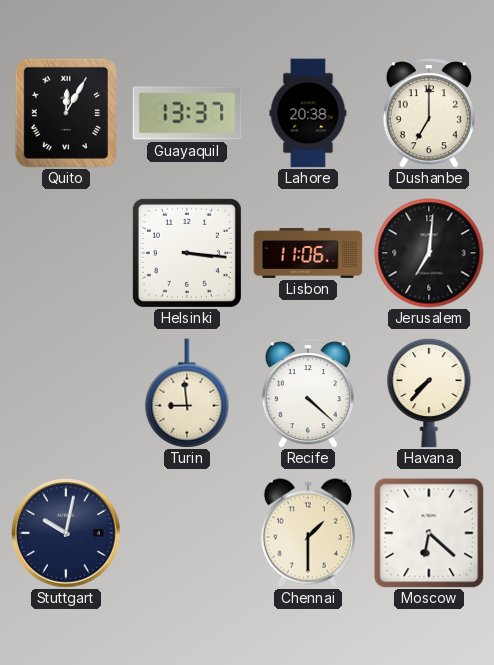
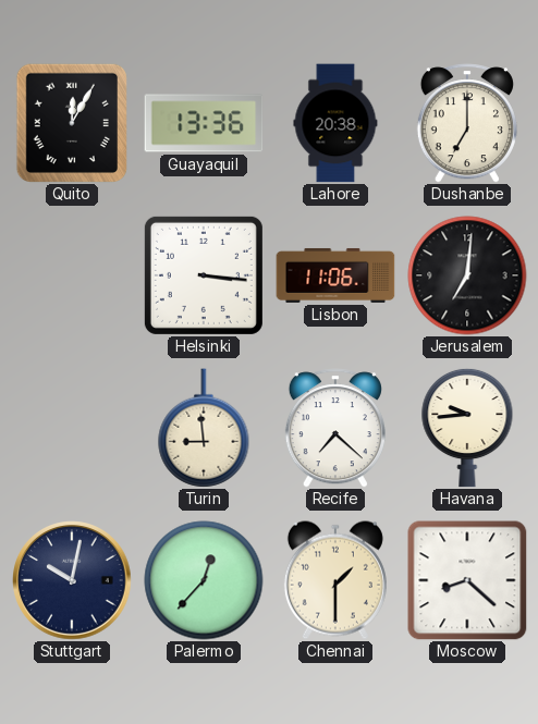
Guayaquil: 13:37 -> 13:36
Recife: 4:22 -> 7:22
Havana: 7:37 -> 9:44
Palermo: none -> 12:37
Moscow: 6:22 -> 8:22
